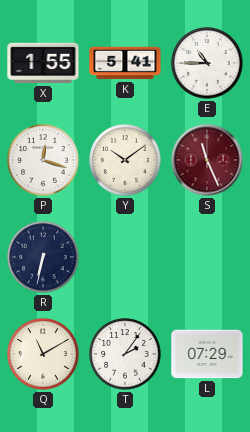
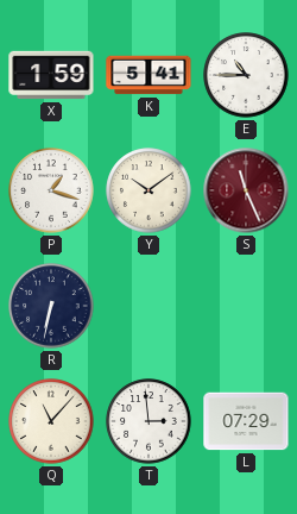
X: 1:55 -> 1:59
P: 12:18 -> 1:18
Q: 11:10 -> 11:07
T: 2:06 -> 2:59
